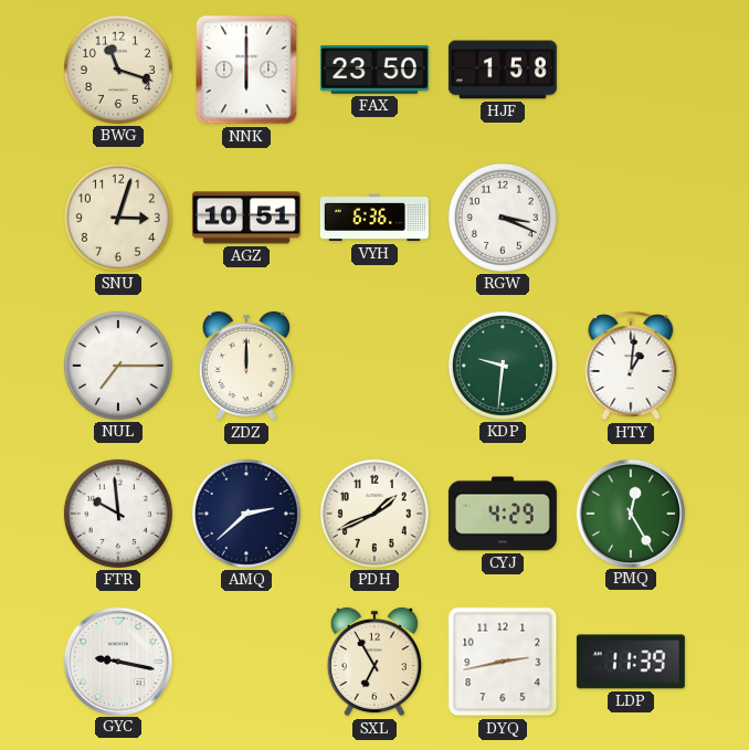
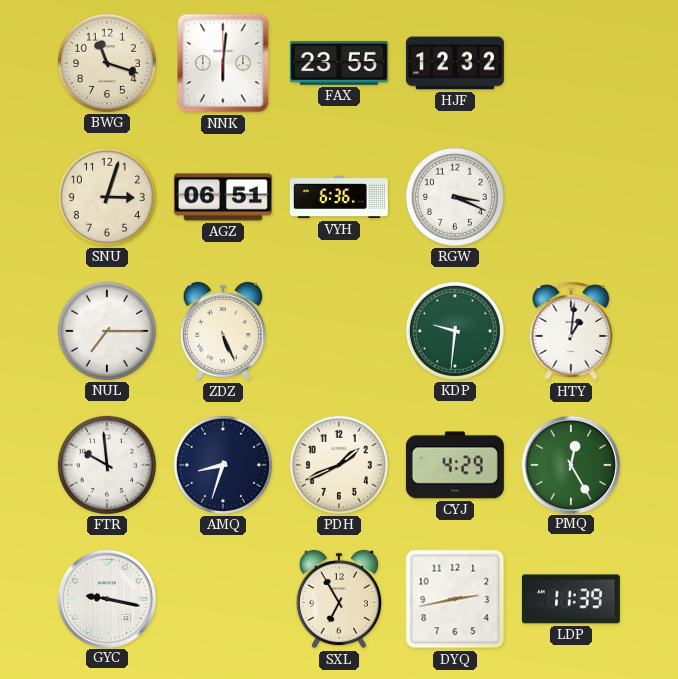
NNK: 6:00 -> 6:01
FAX: 23:50 -> 23:55
HJF: 1:58 -> 12:32
AGZ: 10:51 -> 06:51
ZDZ: 12:00 -> 5:26
AMQ: 2:38 -> 8:33
